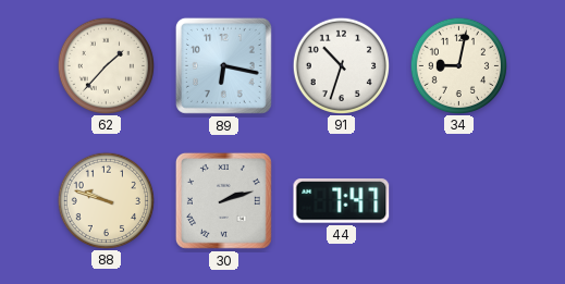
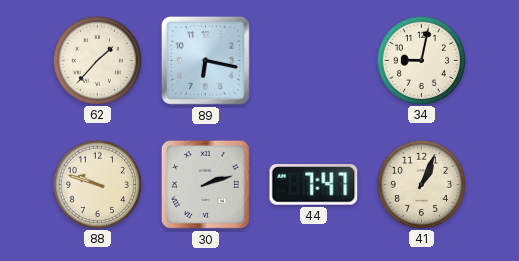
91: 10:33 -> none
41: none -> 1:04
